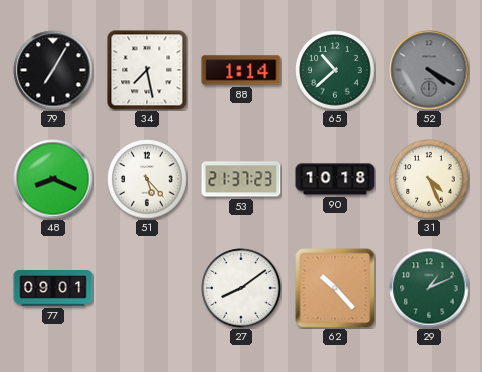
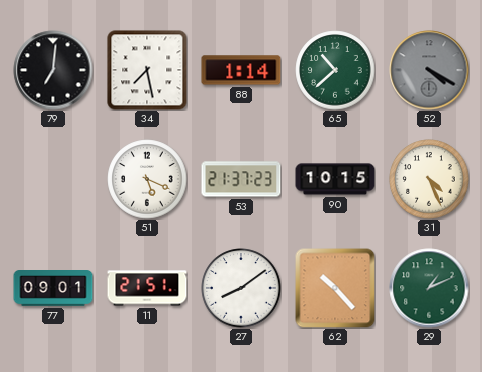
79: 7:05 -> 7:01
48: 8:19 -> none
51: 5:23 -> 5:19
90: 10:18 -> 10:15
11: none -> 21:51
